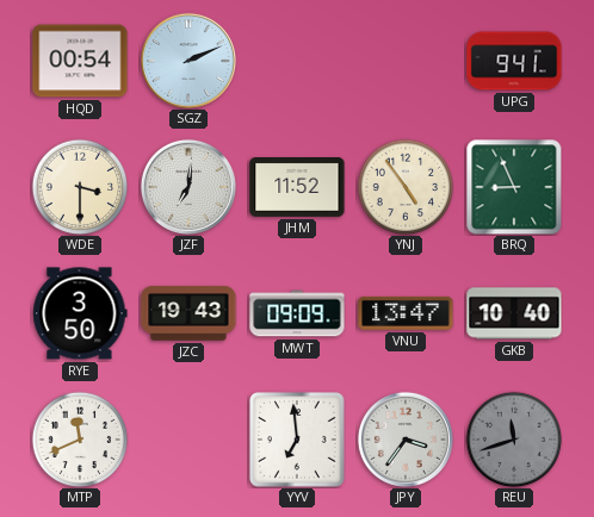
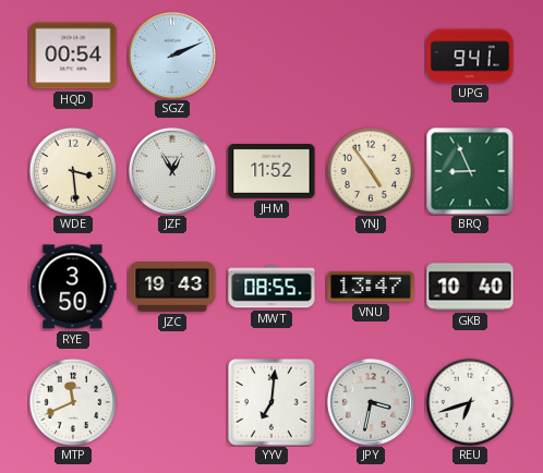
WDE: 3:30 -> 3:29
JZF: 7:01 -> 12:55
MWT: 09:09 -> 08:55
YYV: 6:59 -> 7:01
JPY: 3:36 -> 3:32
REU: 11:42 -> 6:42
REU dial: grey -> white
